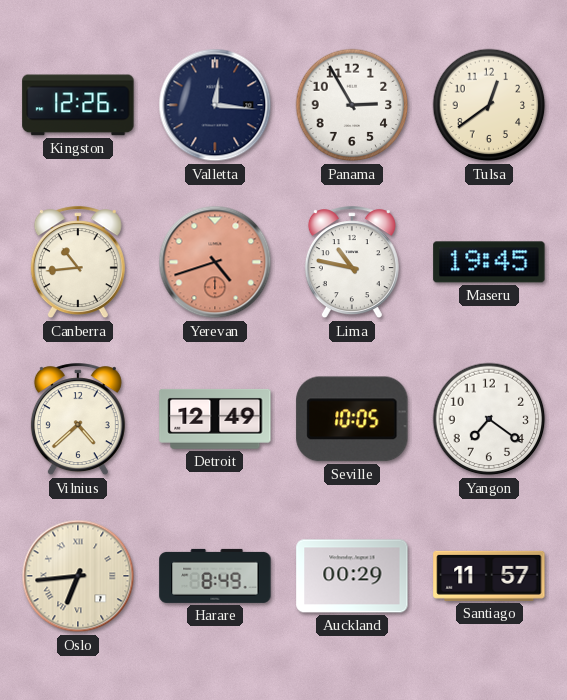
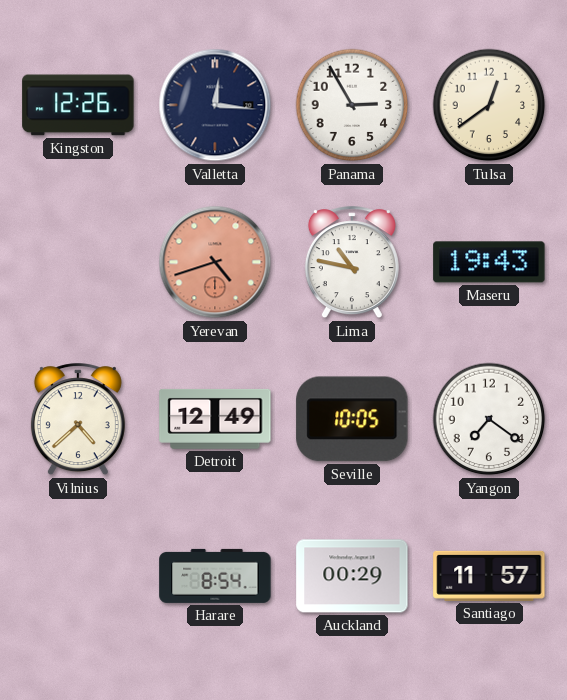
Canberra: 10:44 -> none
Maseru: 19:45 -> 19:43
Oslo: 6:44 -> none
Harare: 8:49 -> 8:54
